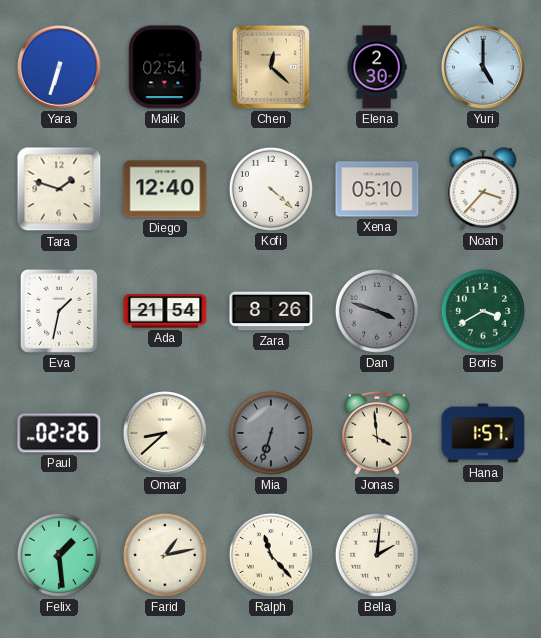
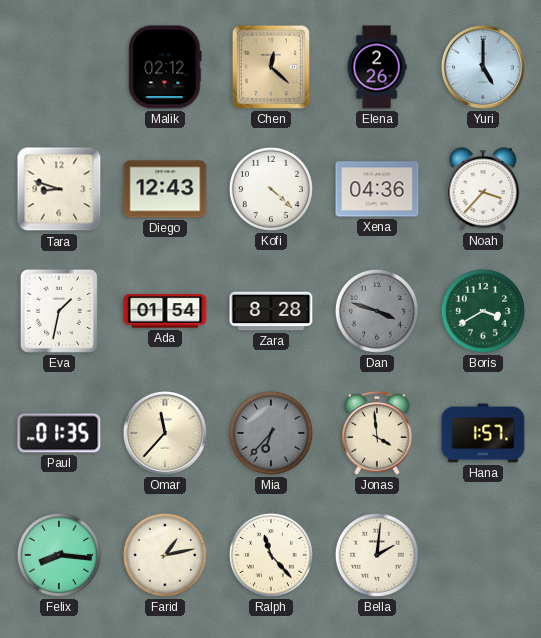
Yara: 6:33 -> none
Malik: 02:54 -> 02:12
Elena: 2:30 -> 2:26
Tara: 1:48 -> 8:48
Diego: 12:40 -> 12:43
Xena: 05:10 -> 04:36
Ada: 21:54 -> 01:54
Zara: 8:26 -> 8:28
Paul: 02:26 -> 01:35
Omar: 8:38 -> 11:37
Mia: 6:33 -> 6:37
Felix: 1:29 -> 8:16
